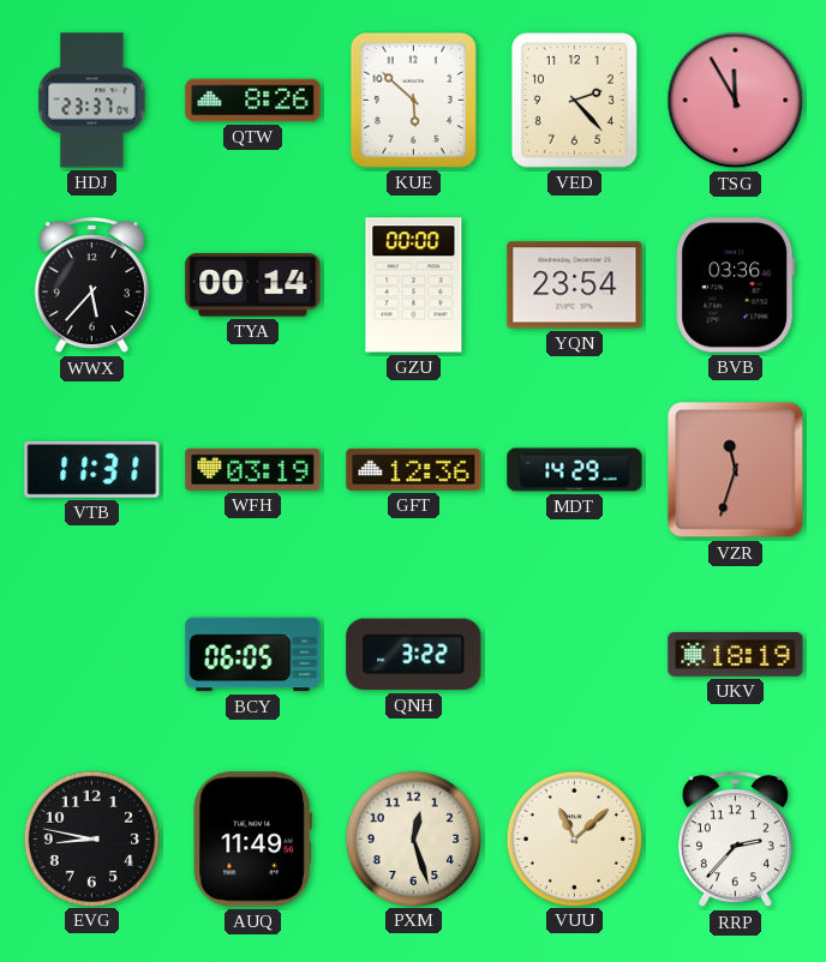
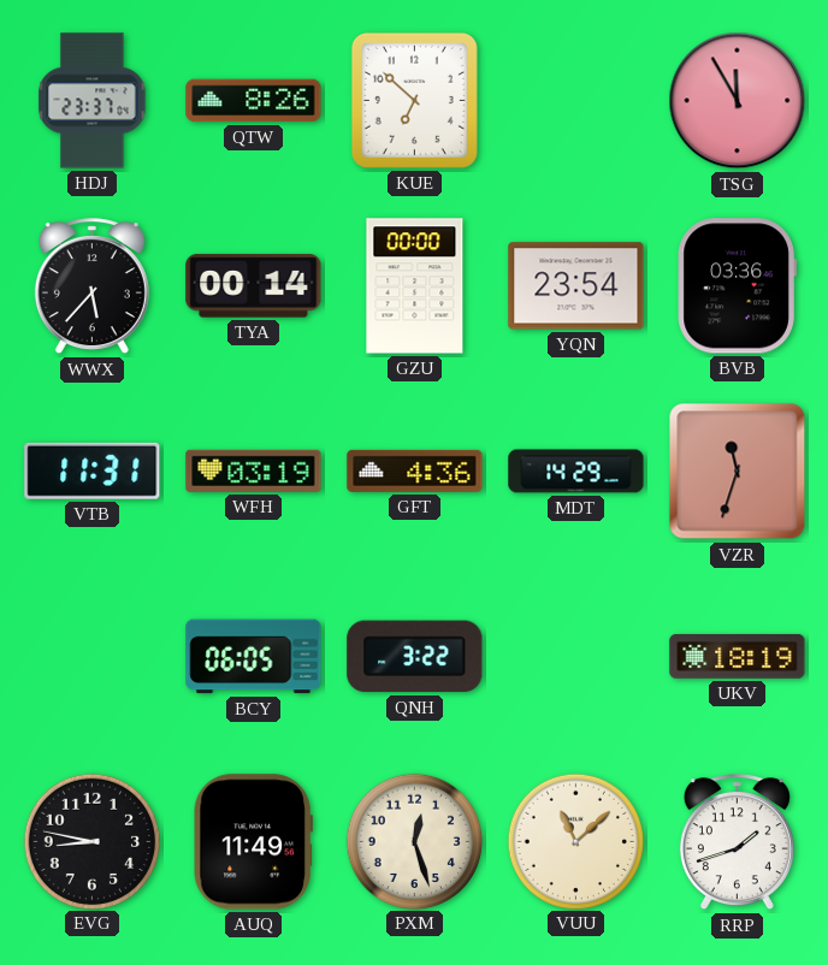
KUE: 5:52 -> 6:52
VED: 2:23 -> none
GFT: 12:36 -> 4:36
RRP: 2:37 -> 1:42
